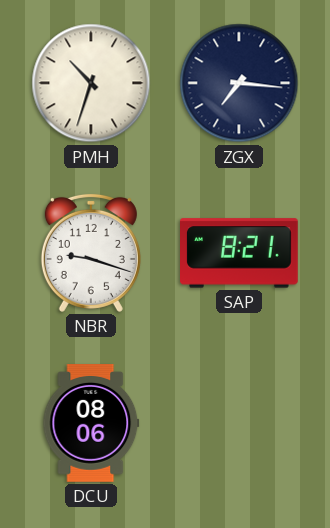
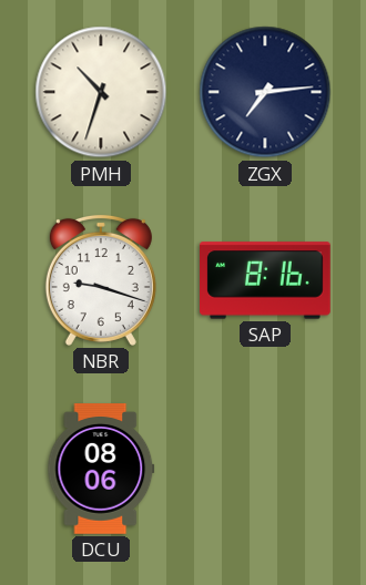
ZGX: 7:16 -> 7:14
SAP: 8:21 -> 8:16
